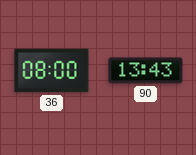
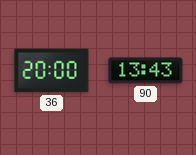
36: 08:00 -> 20:00
